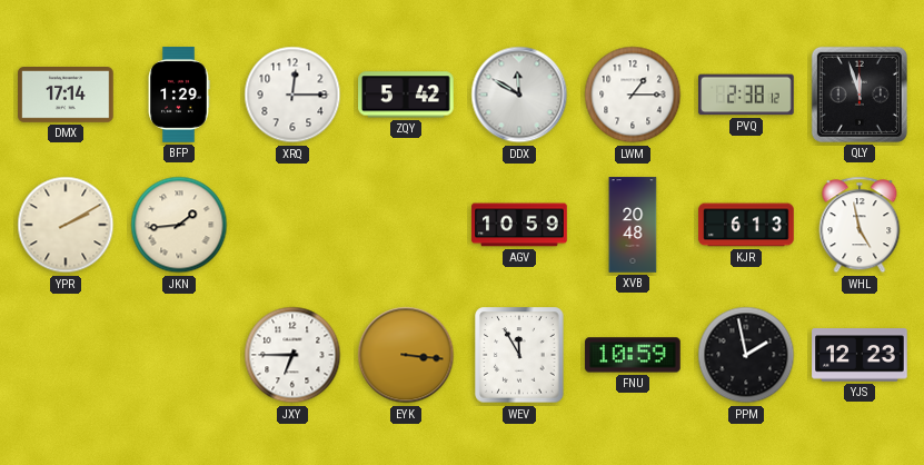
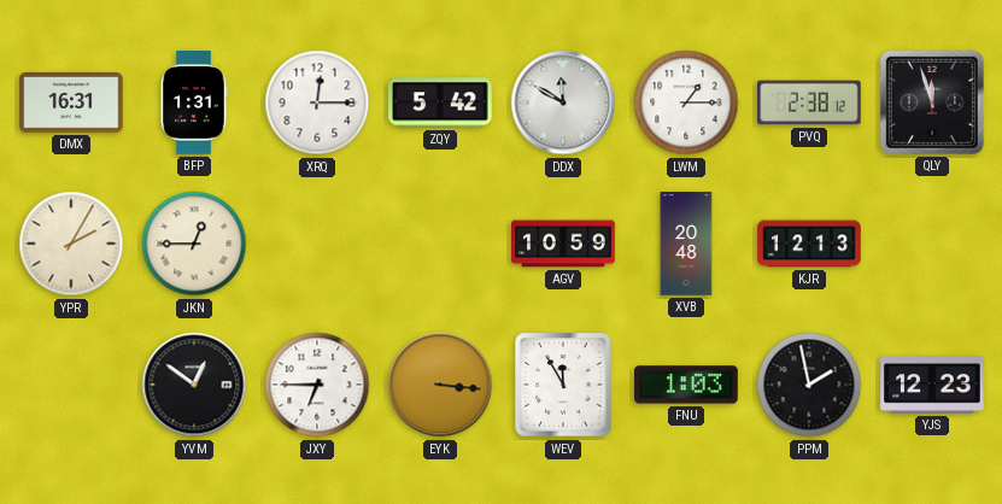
DMX: 17:14 -> 16:31
BFP: 1:29 -> 1:31
YPR: 2:10 -> 2:05
JKN: 1:44 -> 12:45
KJR: 6:13 -> 12:13
WHL: 4:58 -> none
YVM: none -> 12:51
FNU: 10:59 -> 1:03
